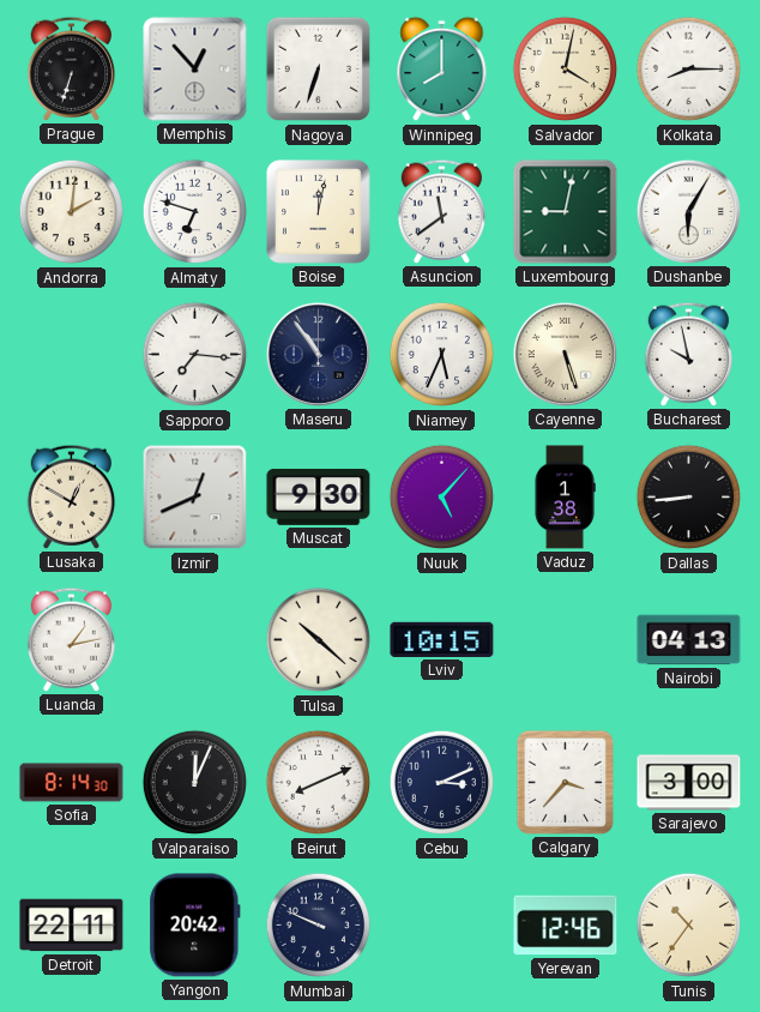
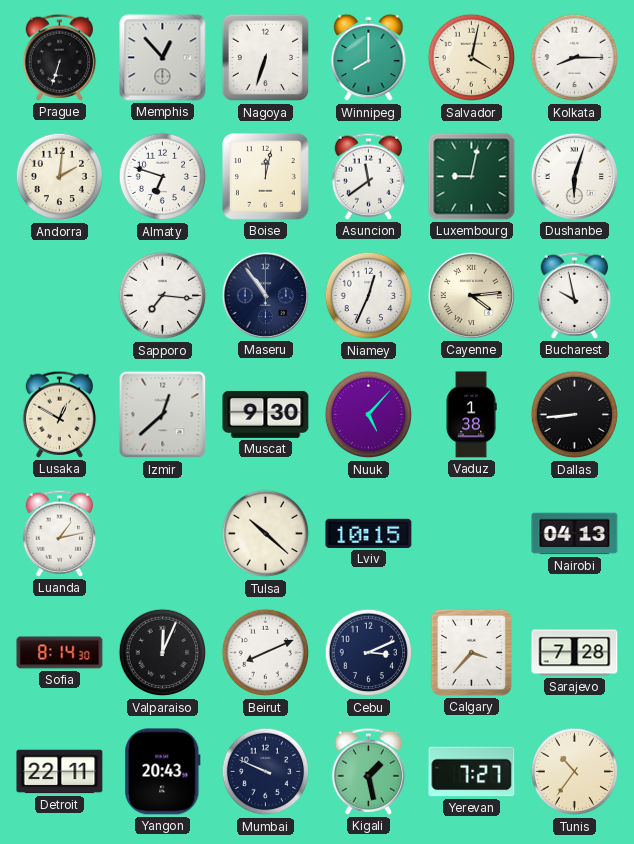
Dushanbe: 6:05 -> 6:03
Niamey: 5:34 -> 12:34
Cayenne: 5:27 -> 4:14
Izmir: 12:41 -> 12:38
Sarajevo: 3:00 -> 7:28
Yangon: 20:42 -> 20:43
Kigali: none -> 1:28
Yerevan: 12:46 -> 7:27
